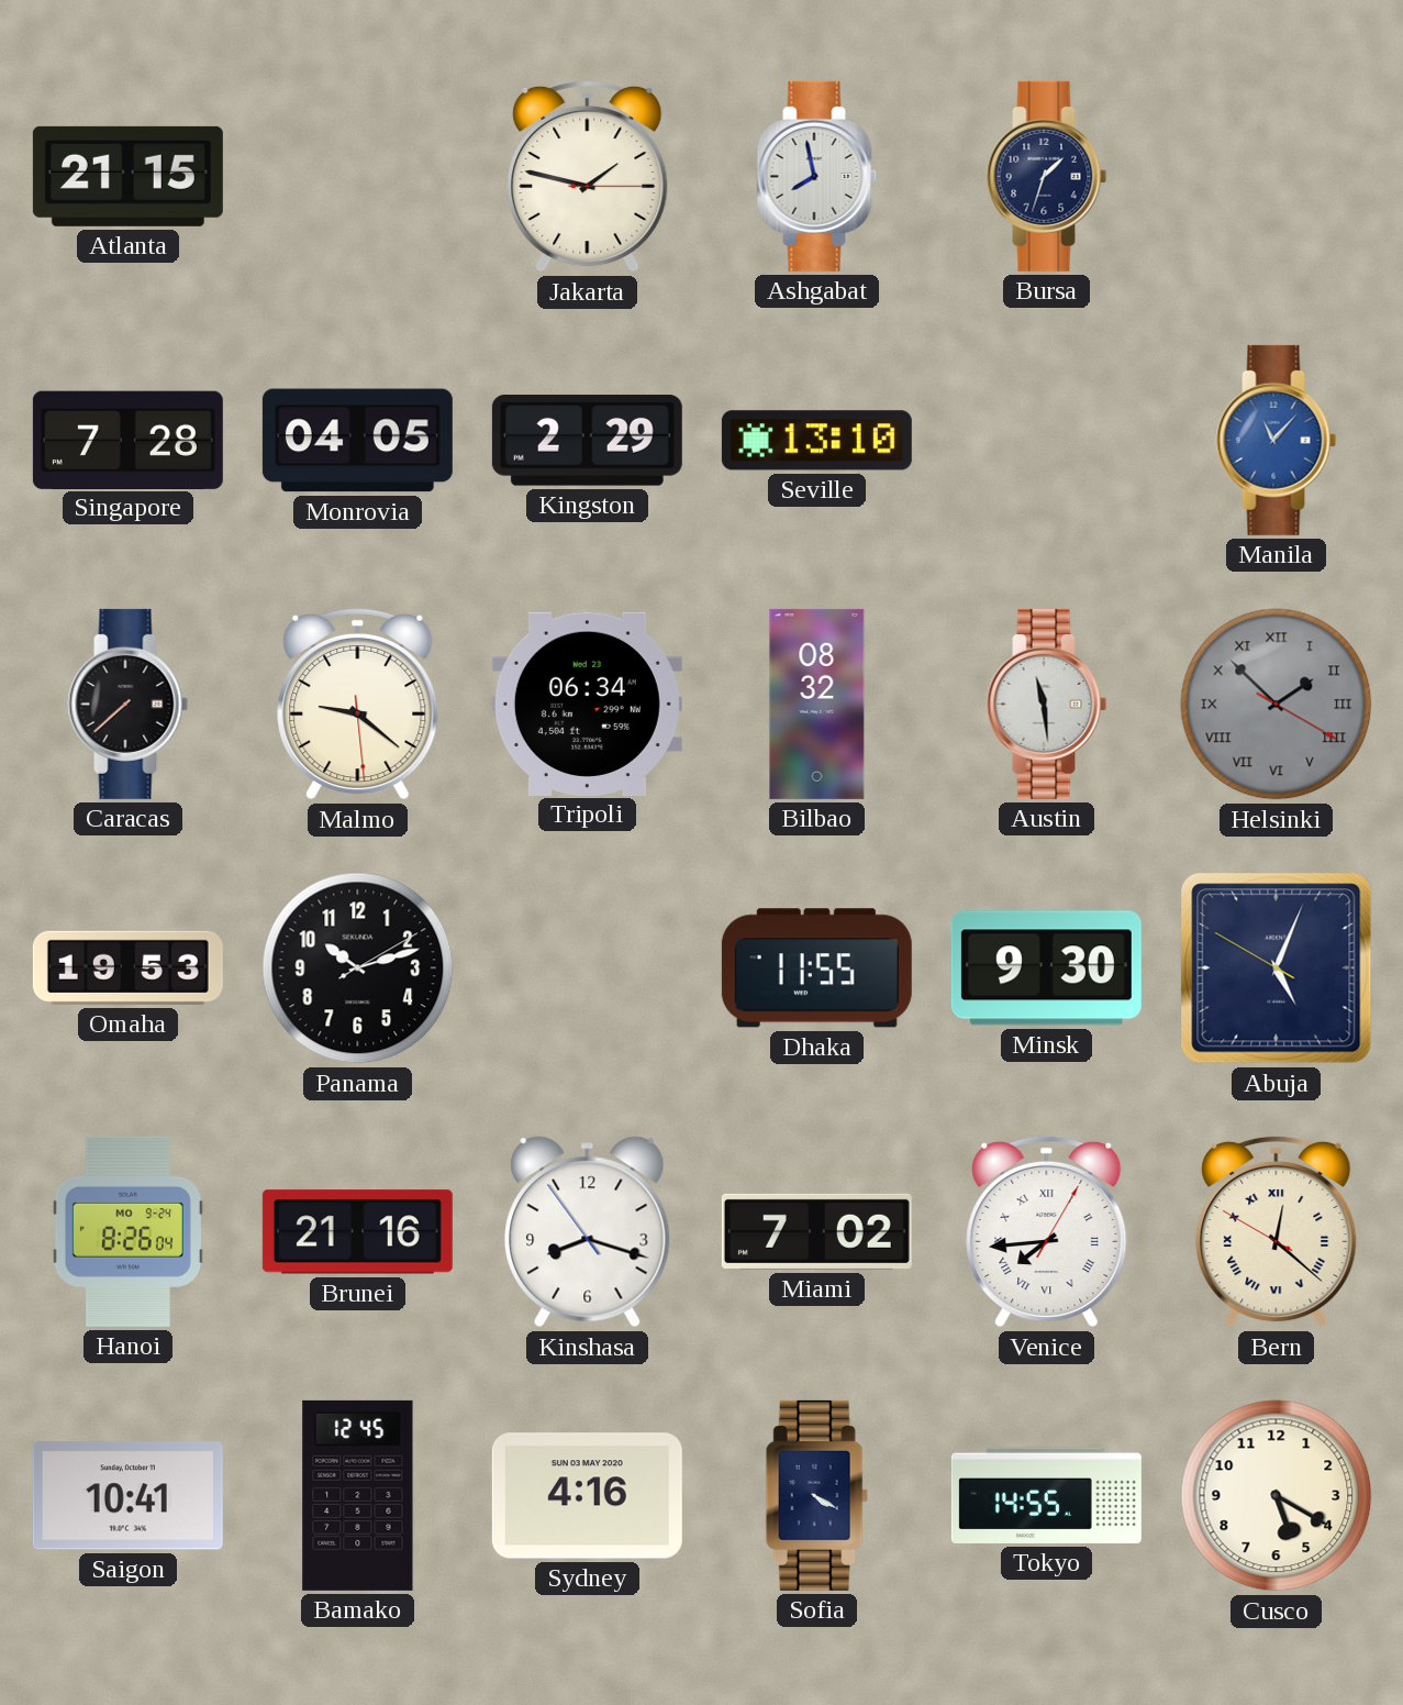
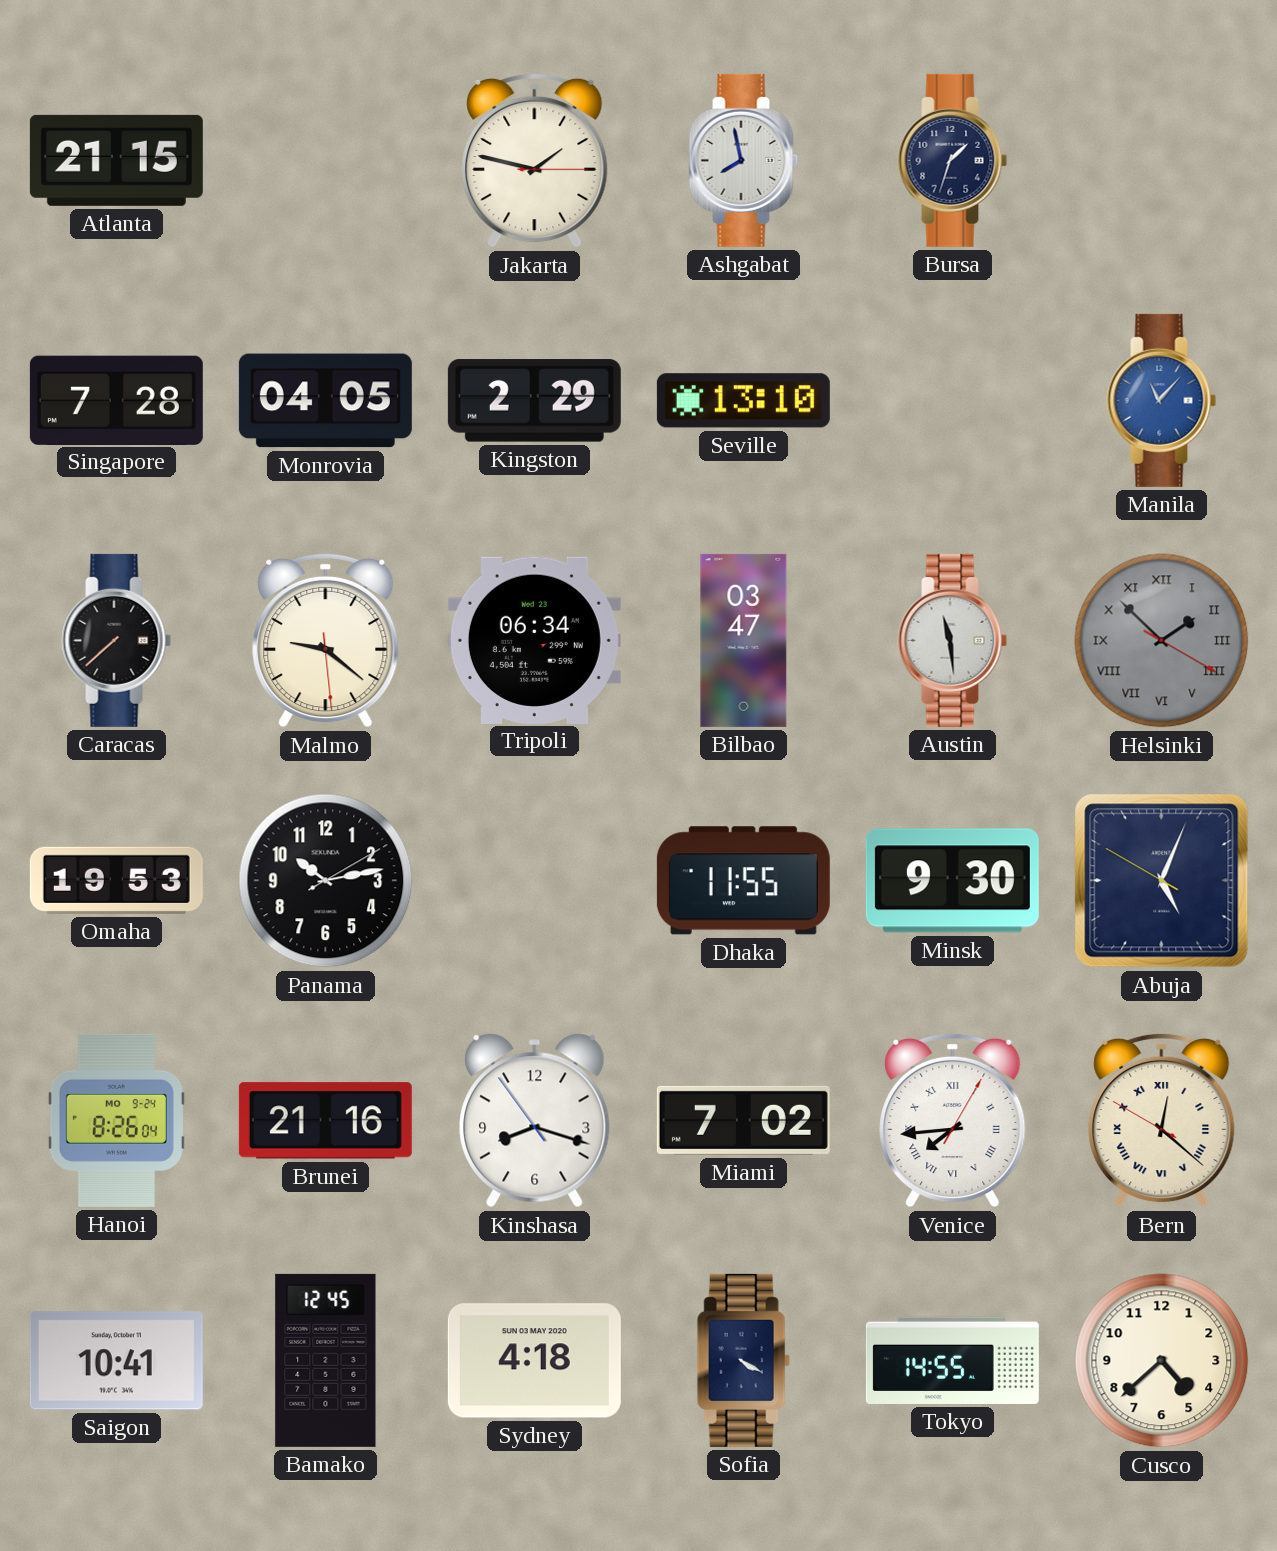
Bilbao: 08:32 -> 03:47
Panama: 10:12 -> 10:13
Sydney: 4:16 -> 4:18
Cusco: 5:20 -> 4:38
